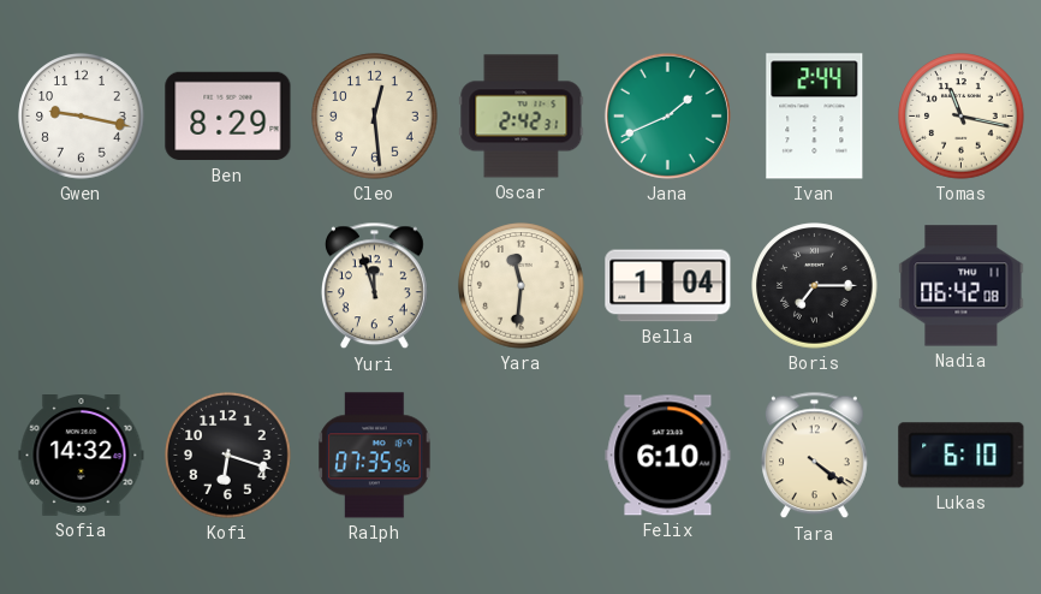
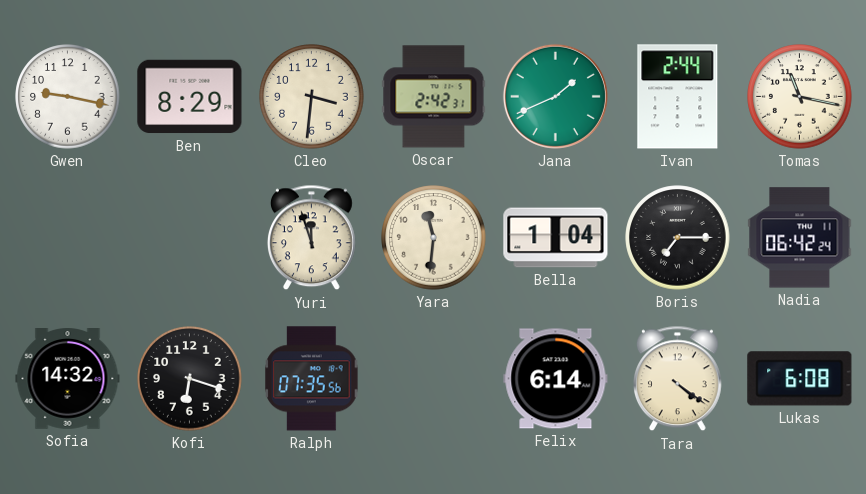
Cleo: 12:29 -> 3:31
Nadia: 06:42:08 -> 06:42:24
Felix: 6:10 -> 6:14
Lukas: 6:10 -> 6:08
